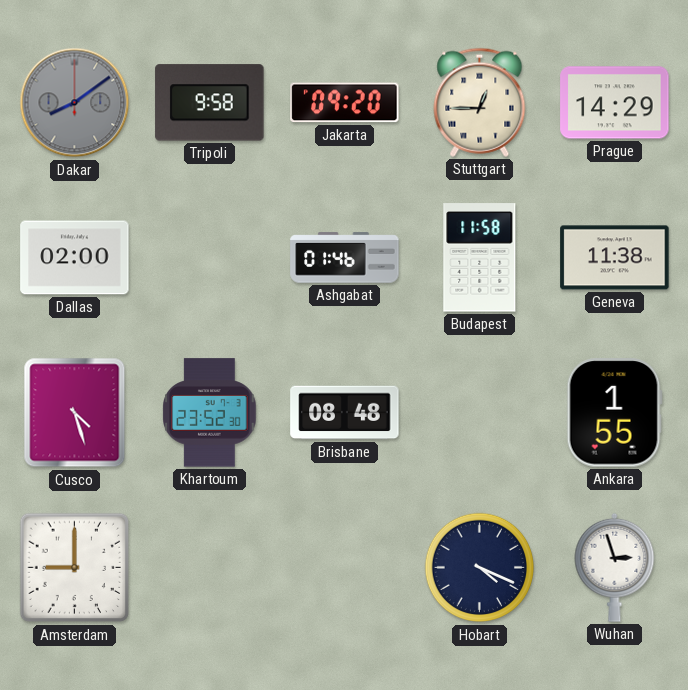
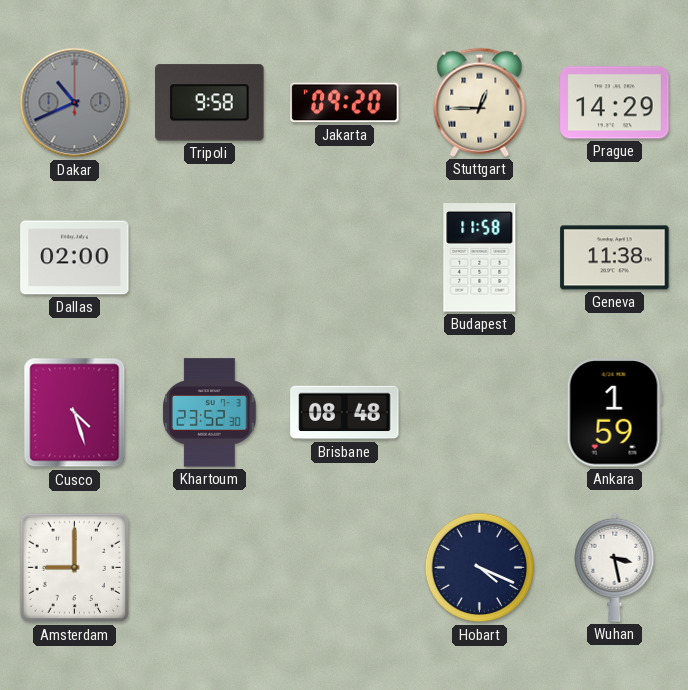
Dakar: 8:09 -> 10:41
Ashgabat: 01:46 -> none
Ankara: 1:55 -> 1:59
Wuhan: 2:57 -> 3:28
